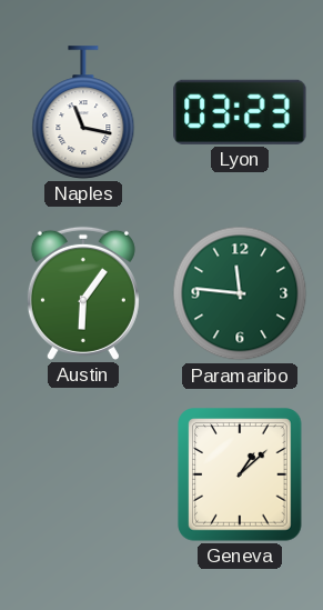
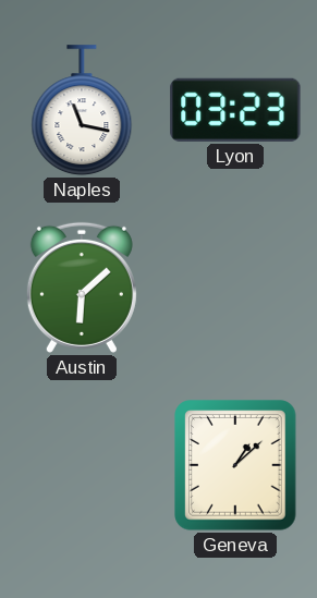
Austin: 6:06 -> 6:08
Paramaribo: 11:46 -> none
